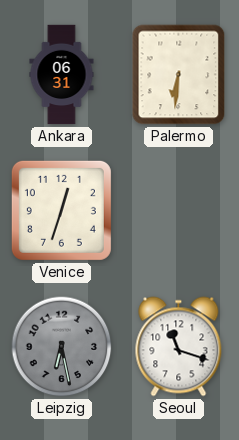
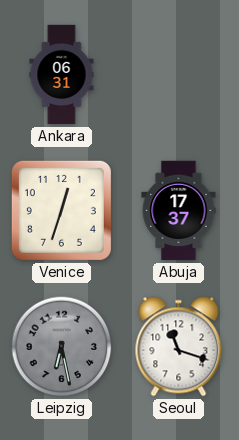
Palermo: 6:31 -> none
Abuja: none -> 17:37
